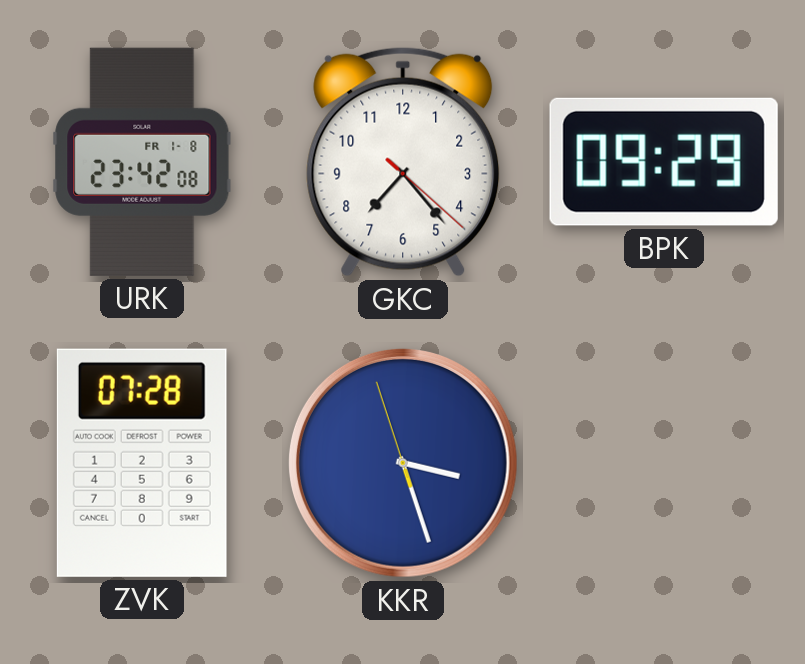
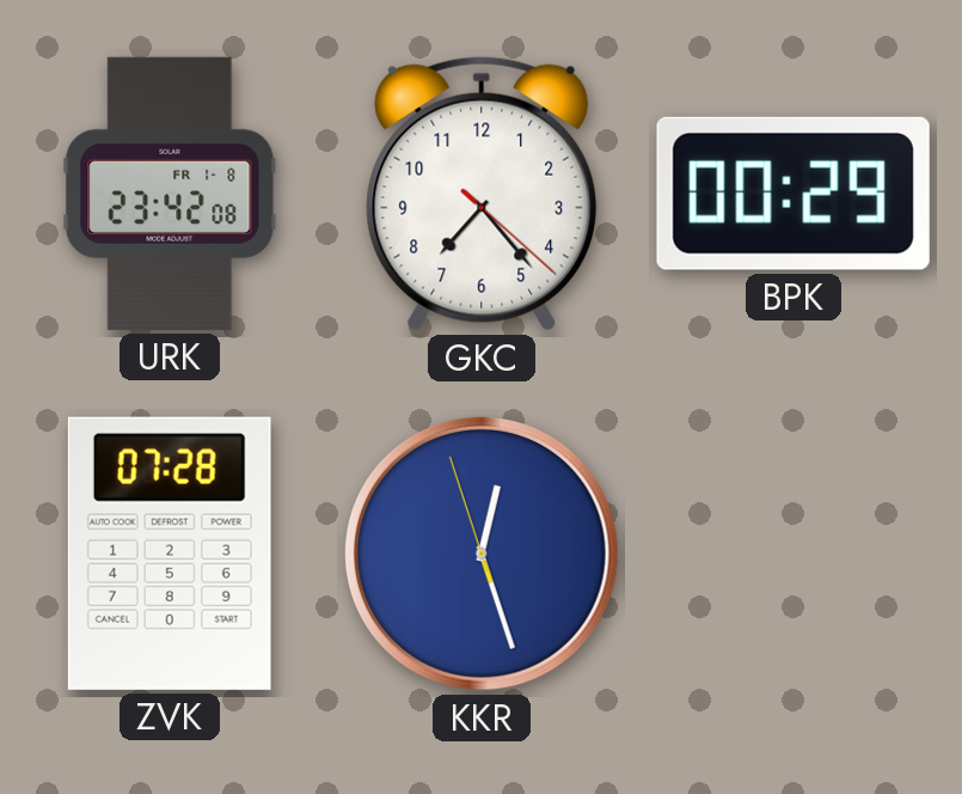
BPK: 09:29 -> 00:29
KKR: 3:26 -> 12:26
